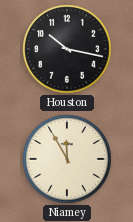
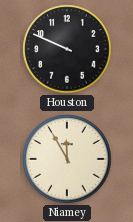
Houston: 10:17 -> 9:49
